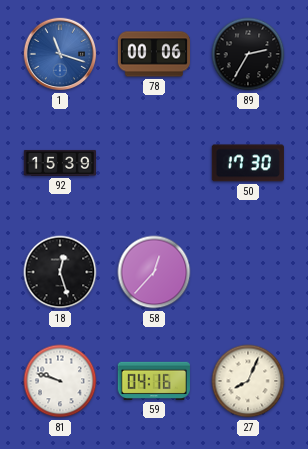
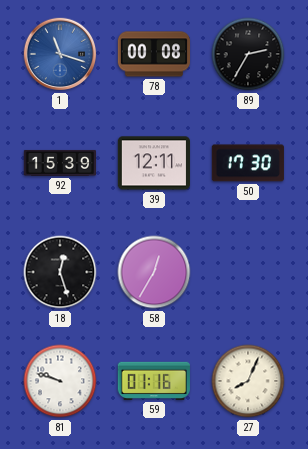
78: 00:06 -> 00:08
39: none -> 12:11
58: 12:37 -> 12:35
59: 04:16 -> 01:16
